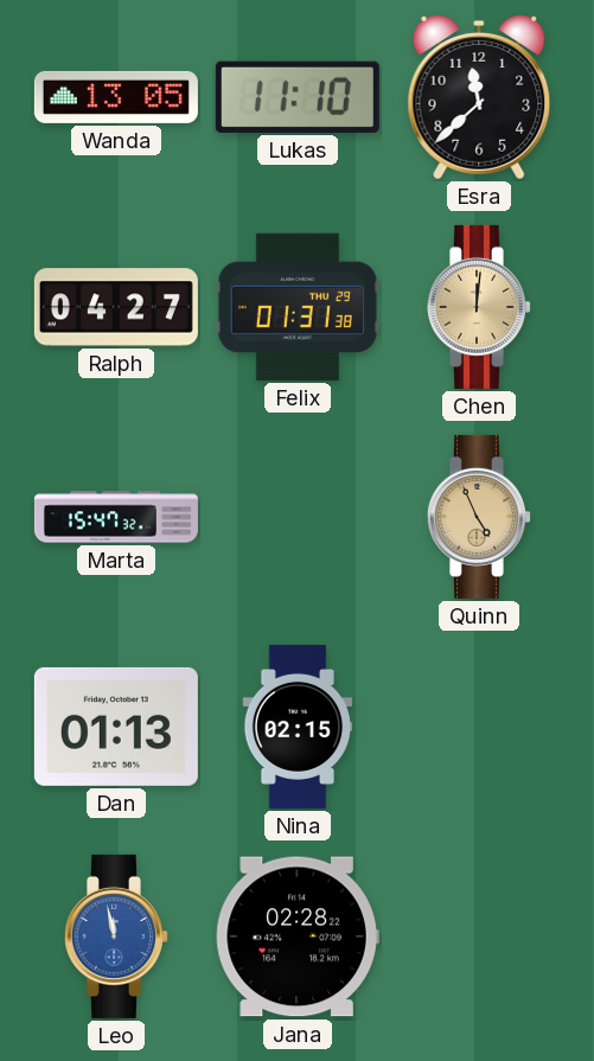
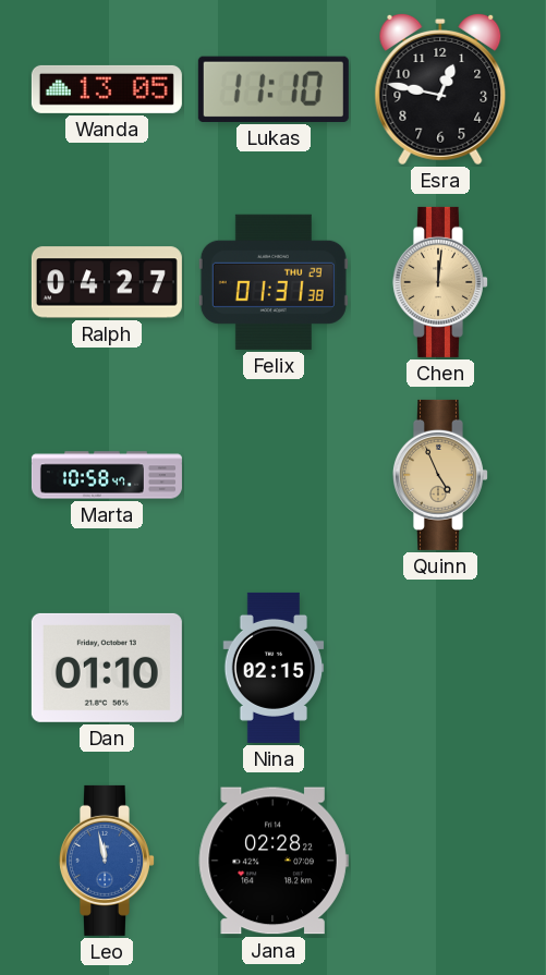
Esra: 11:38 -> 12:47
Marta: 15:47 -> 10:58
Dan: 01:13 -> 01:10
